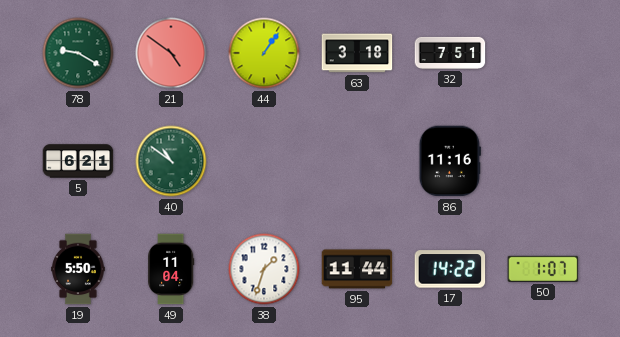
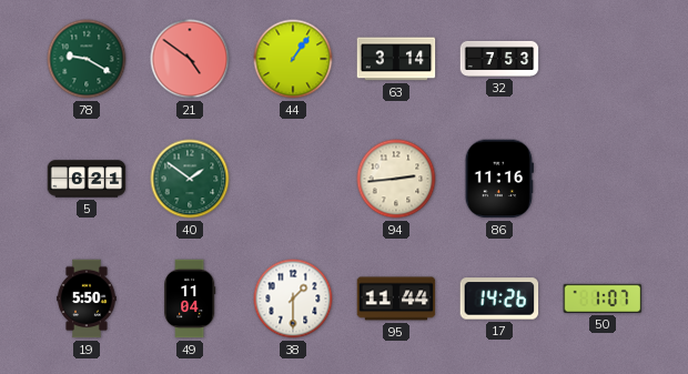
63: 3:18 -> 3:14
32: 7:51 -> 7:53
40: 10:51 -> 1:51
94: none -> 2:44
38: 1:33 -> 1:30
17: 14:22 -> 14:26
